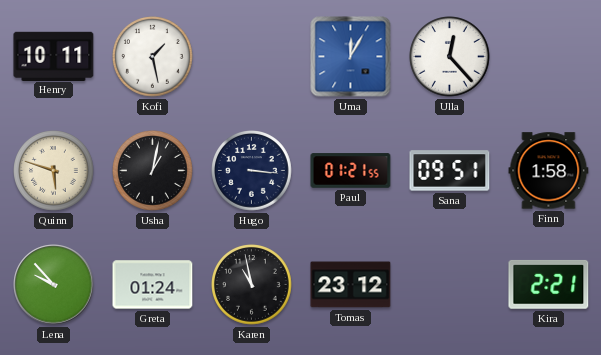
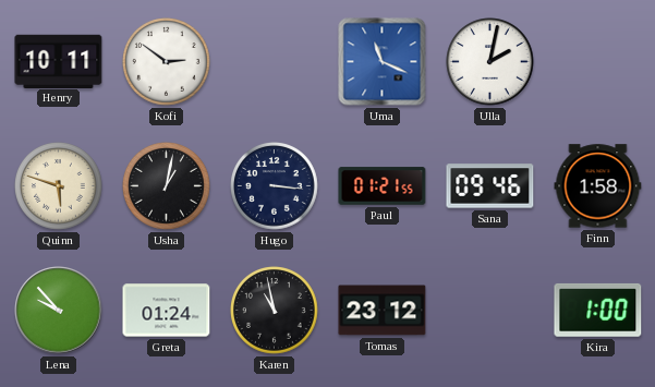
Kofi: 1:28 -> 2:51
Uma: 12:05 -> 11:19
Ulla: 12:23 -> 2:02
Sana: 09:51 -> 09:46
Kira: 2:21 -> 1:00
